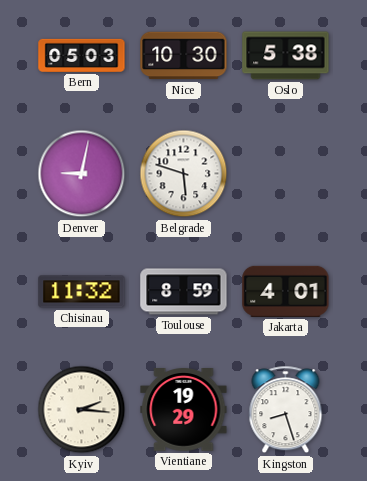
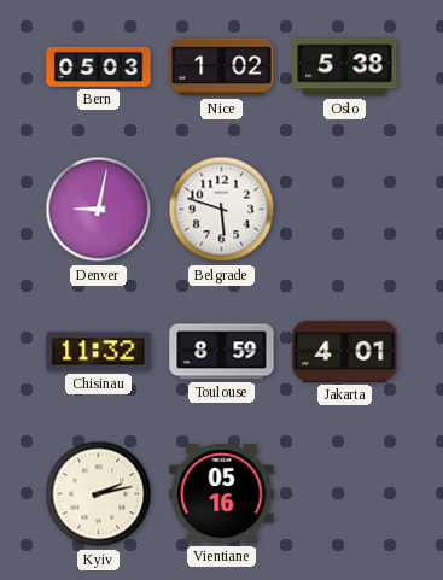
Nice: 10:30 -> 1:02
Kyiv: 2:16 -> 2:13
Vientiane: 19:29 -> 05:16
Kingston: 8:27 -> none
